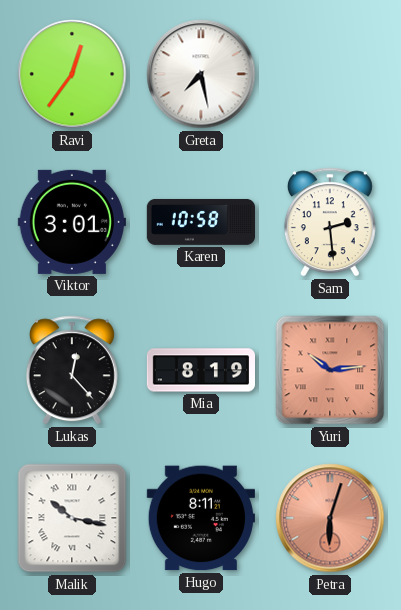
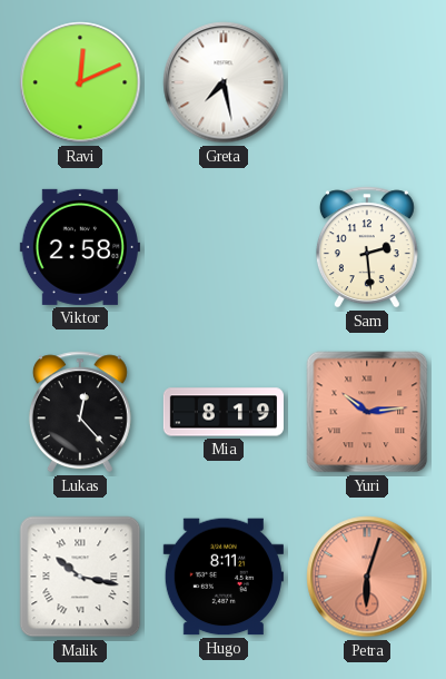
Ravi: 12:36 -> 12:11
Viktor: 3:01 -> 2:58
Karen: 10:58 -> none
